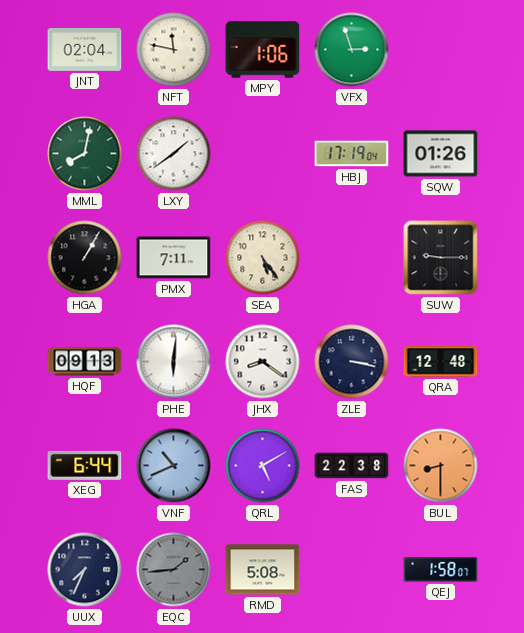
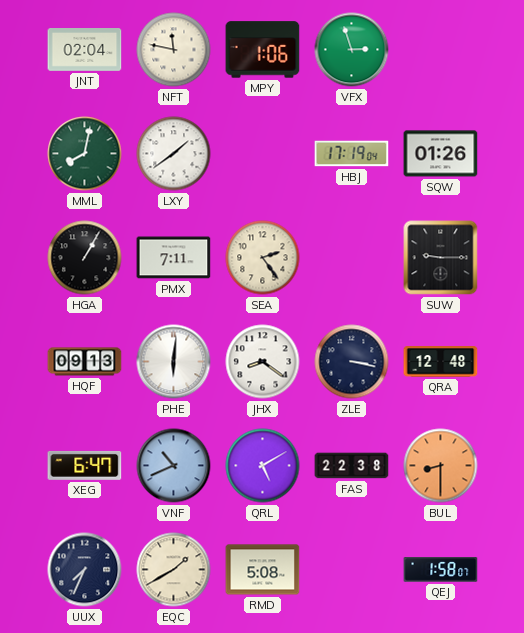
SEA: 5:24 -> 2:24
XEG: 6:44 -> 6:47
EQC: 1:44 -> 1:40
EQC dial: grey -> cream
